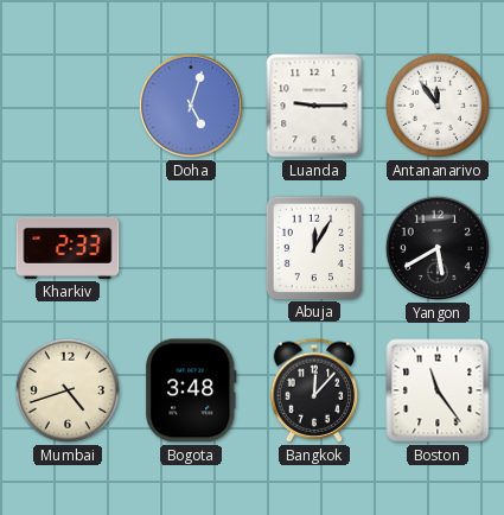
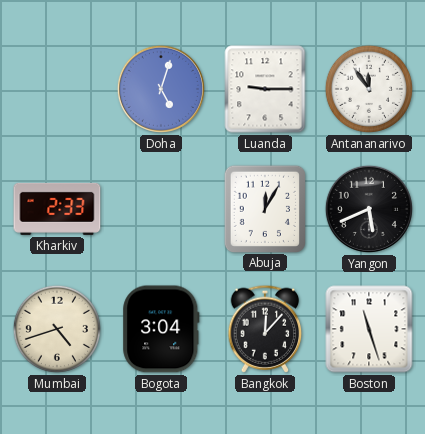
Yangon: 5:40 -> 5:41
Bogota: 3:48 -> 3:04
Boston: 11:24 -> 11:27
